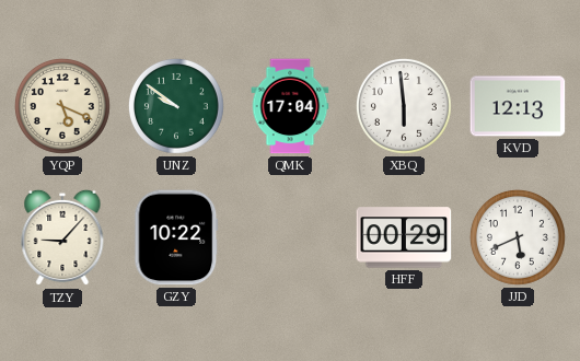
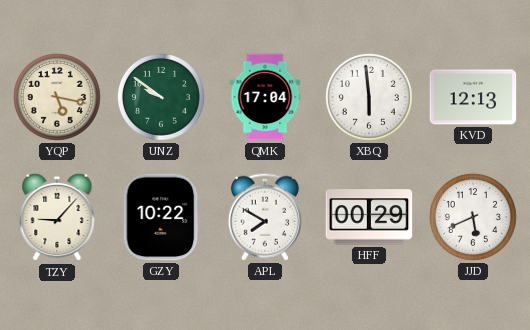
YQP: 5:19 -> 5:17
APL: none -> 7:50
